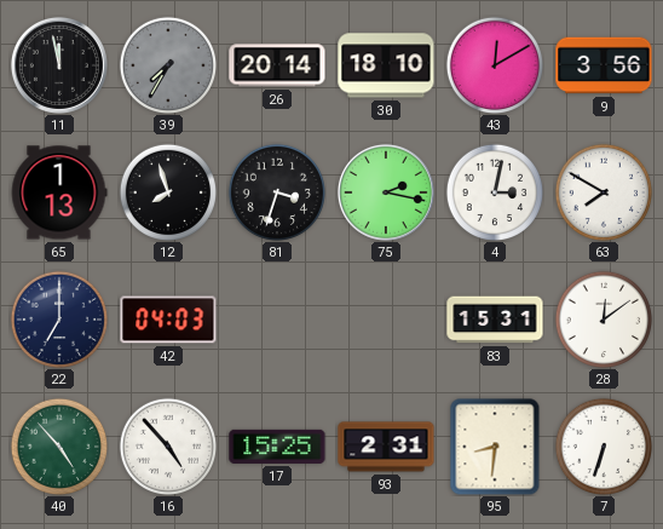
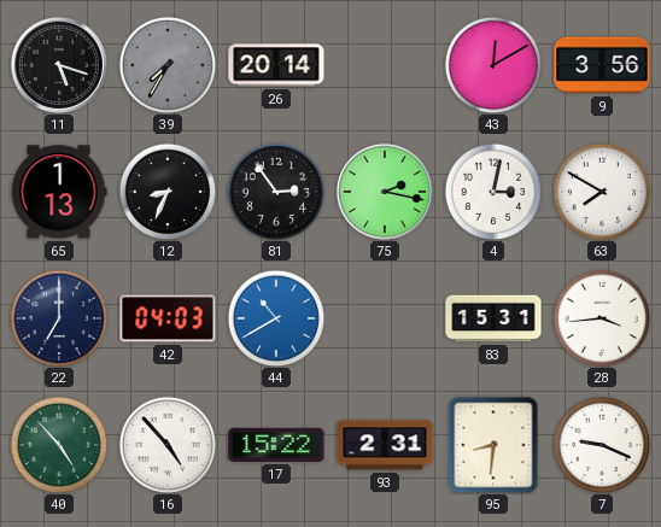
11: 11:58 -> 5:18
30: 18:10 -> none
12: 7:57 -> 8:34
81: 3:33 -> 2:54
44: none -> 10:40
28: 12:09 -> 3:44
17: 15:25 -> 15:22
7: 6:33 -> 9:19
